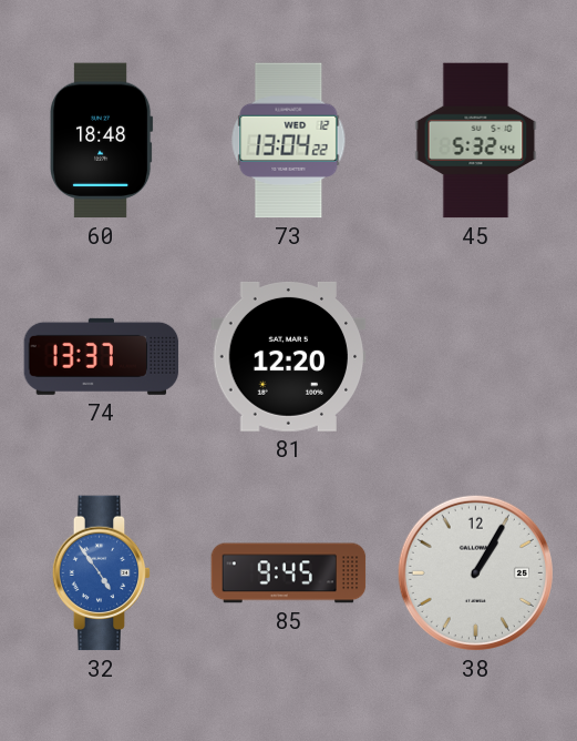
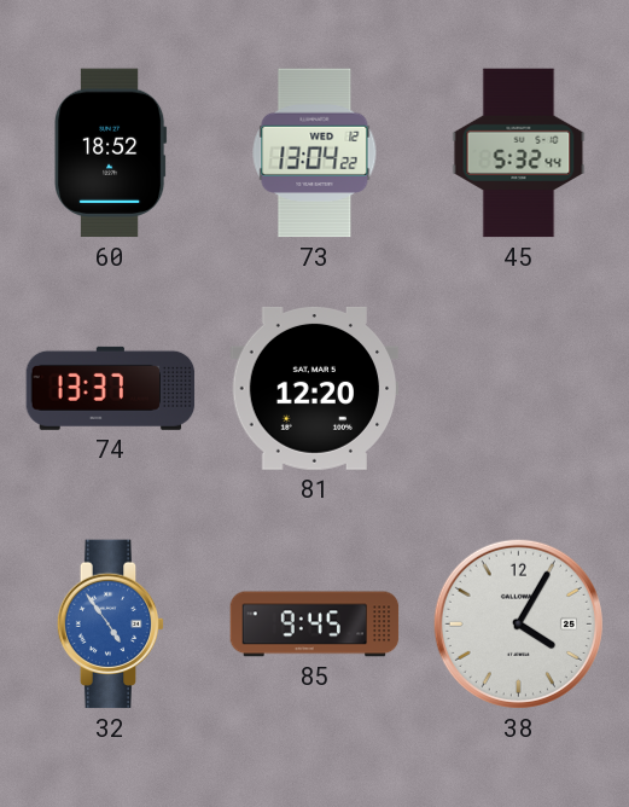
60: 18:48 -> 18:52
38: 1:05 -> 4:05
